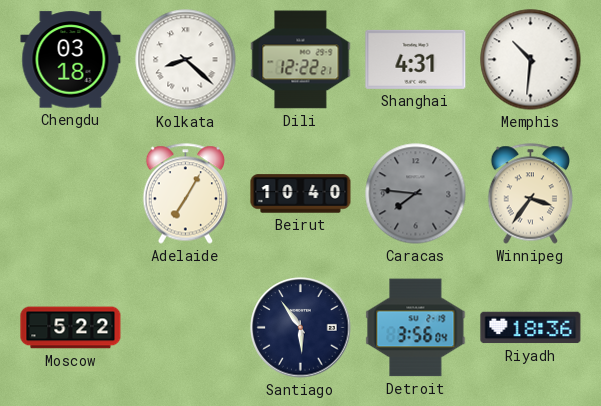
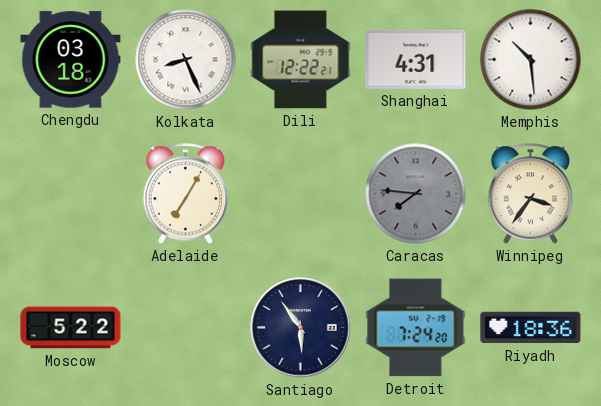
Kolkata: 8:22 -> 8:26
Memphis: 10:31 -> 10:29
Beirut: 10:40 -> none
Detroit: 3:56 -> 7:24
